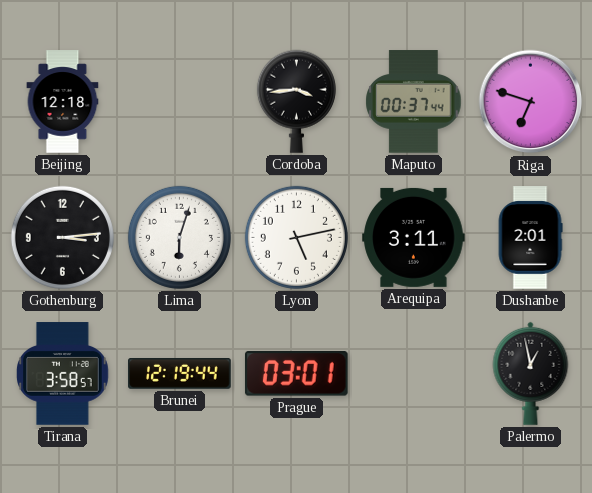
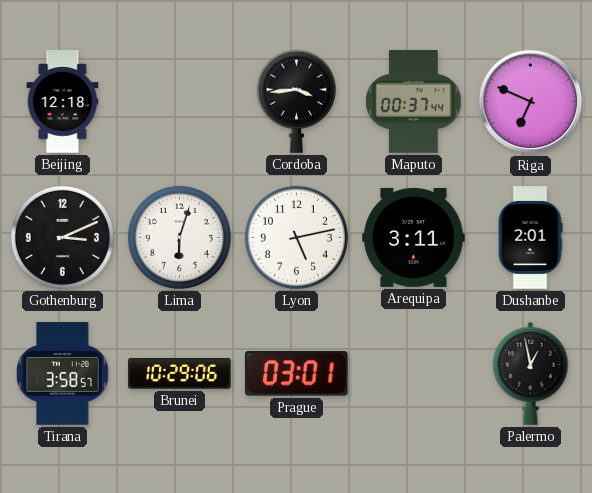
Riga: 6:48 -> 6:49
Gothenburg: 3:14 -> 3:11
Brunei: 12:19 -> 10:29
